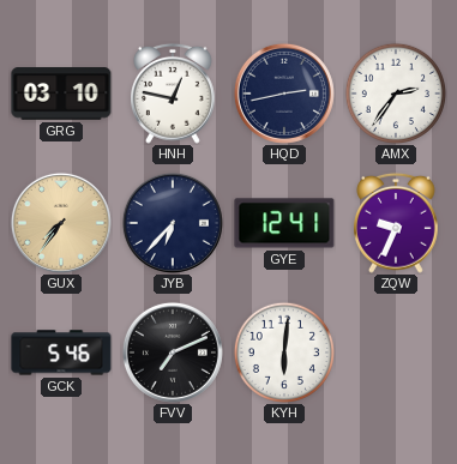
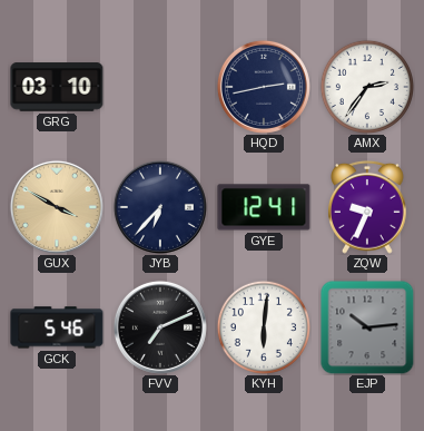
HNH: 12:47 -> none
GUX: 7:36 -> 3:50
EJP: none -> 10:14
